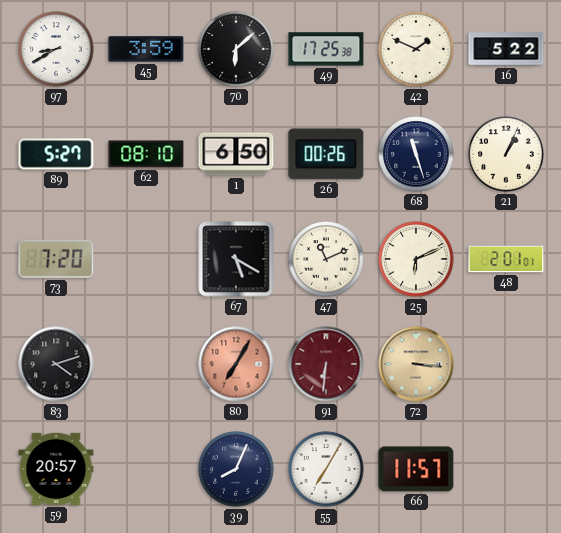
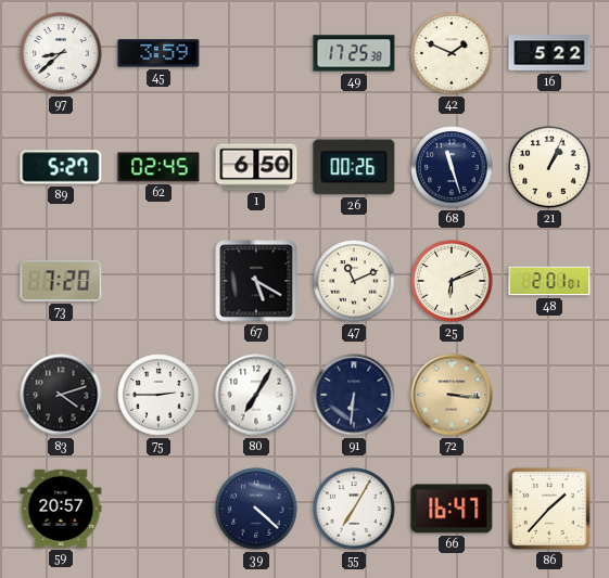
97: 8:40 -> 8:38
70: 6:08 -> none
62: 08:10 -> 02:45
75: none -> 2:45
80 dial: salmon -> white
91 dial: burgundy -> navy
39: 8:04 -> 4:22
66: 11:57 -> 16:47
86: none -> 1:37
